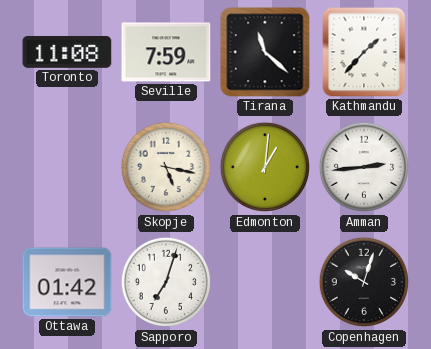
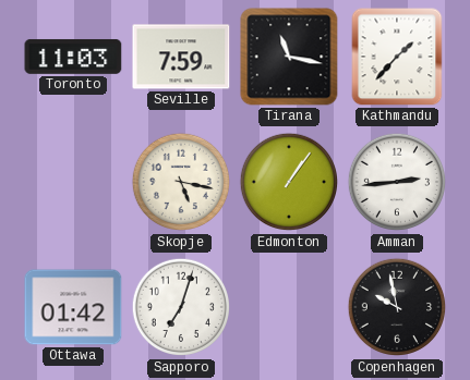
Toronto: 11:08 -> 11:03
Tirana: 11:22 -> 11:17
Edmonton: 1:01 -> 1:06
Copenhagen: 10:03 -> 9:58
